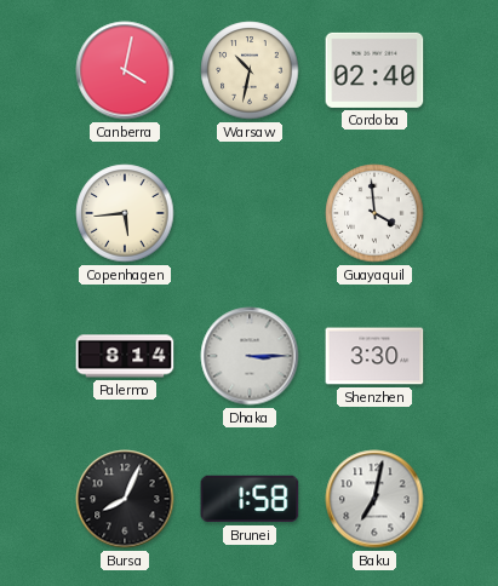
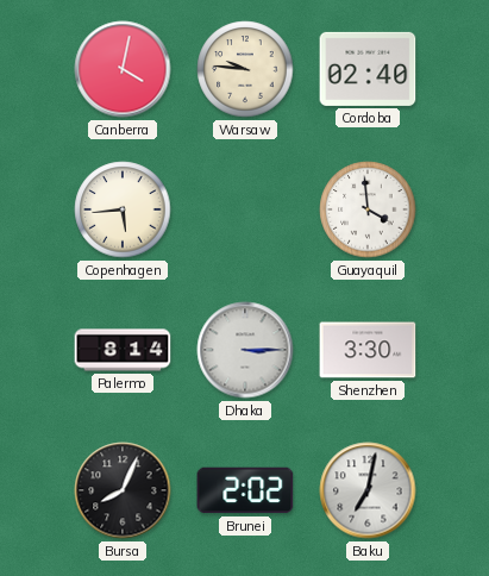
Warsaw: 10:32 -> 9:46
Brunei: 1:58 -> 2:02
